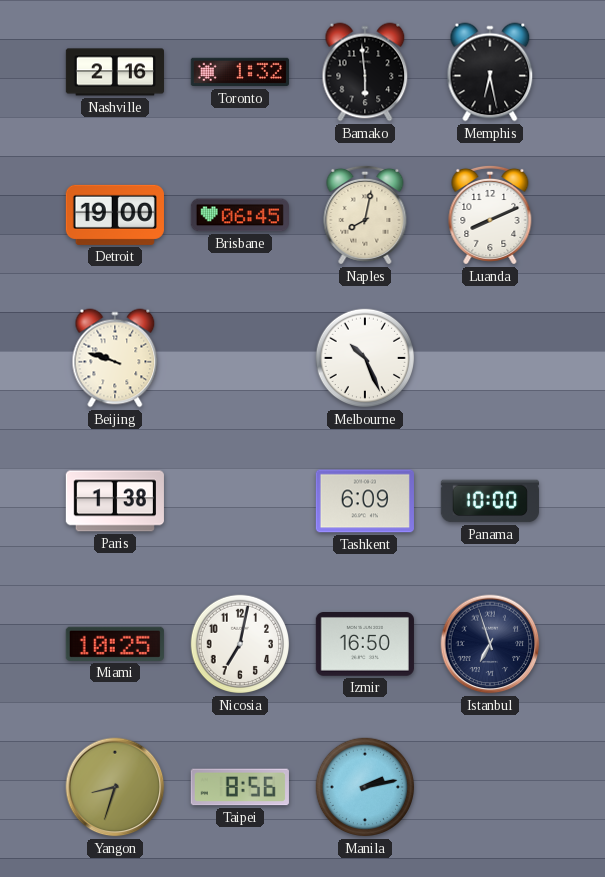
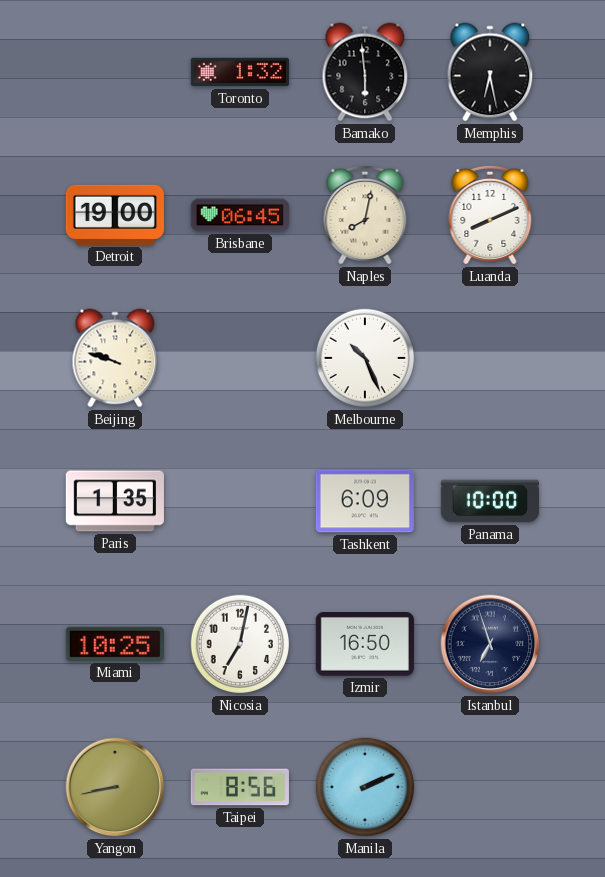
Nashville: 2:16 -> none
Paris: 1:38 -> 1:35
Yangon: 8:33 -> 8:43
Manila: 2:13 -> 2:11
